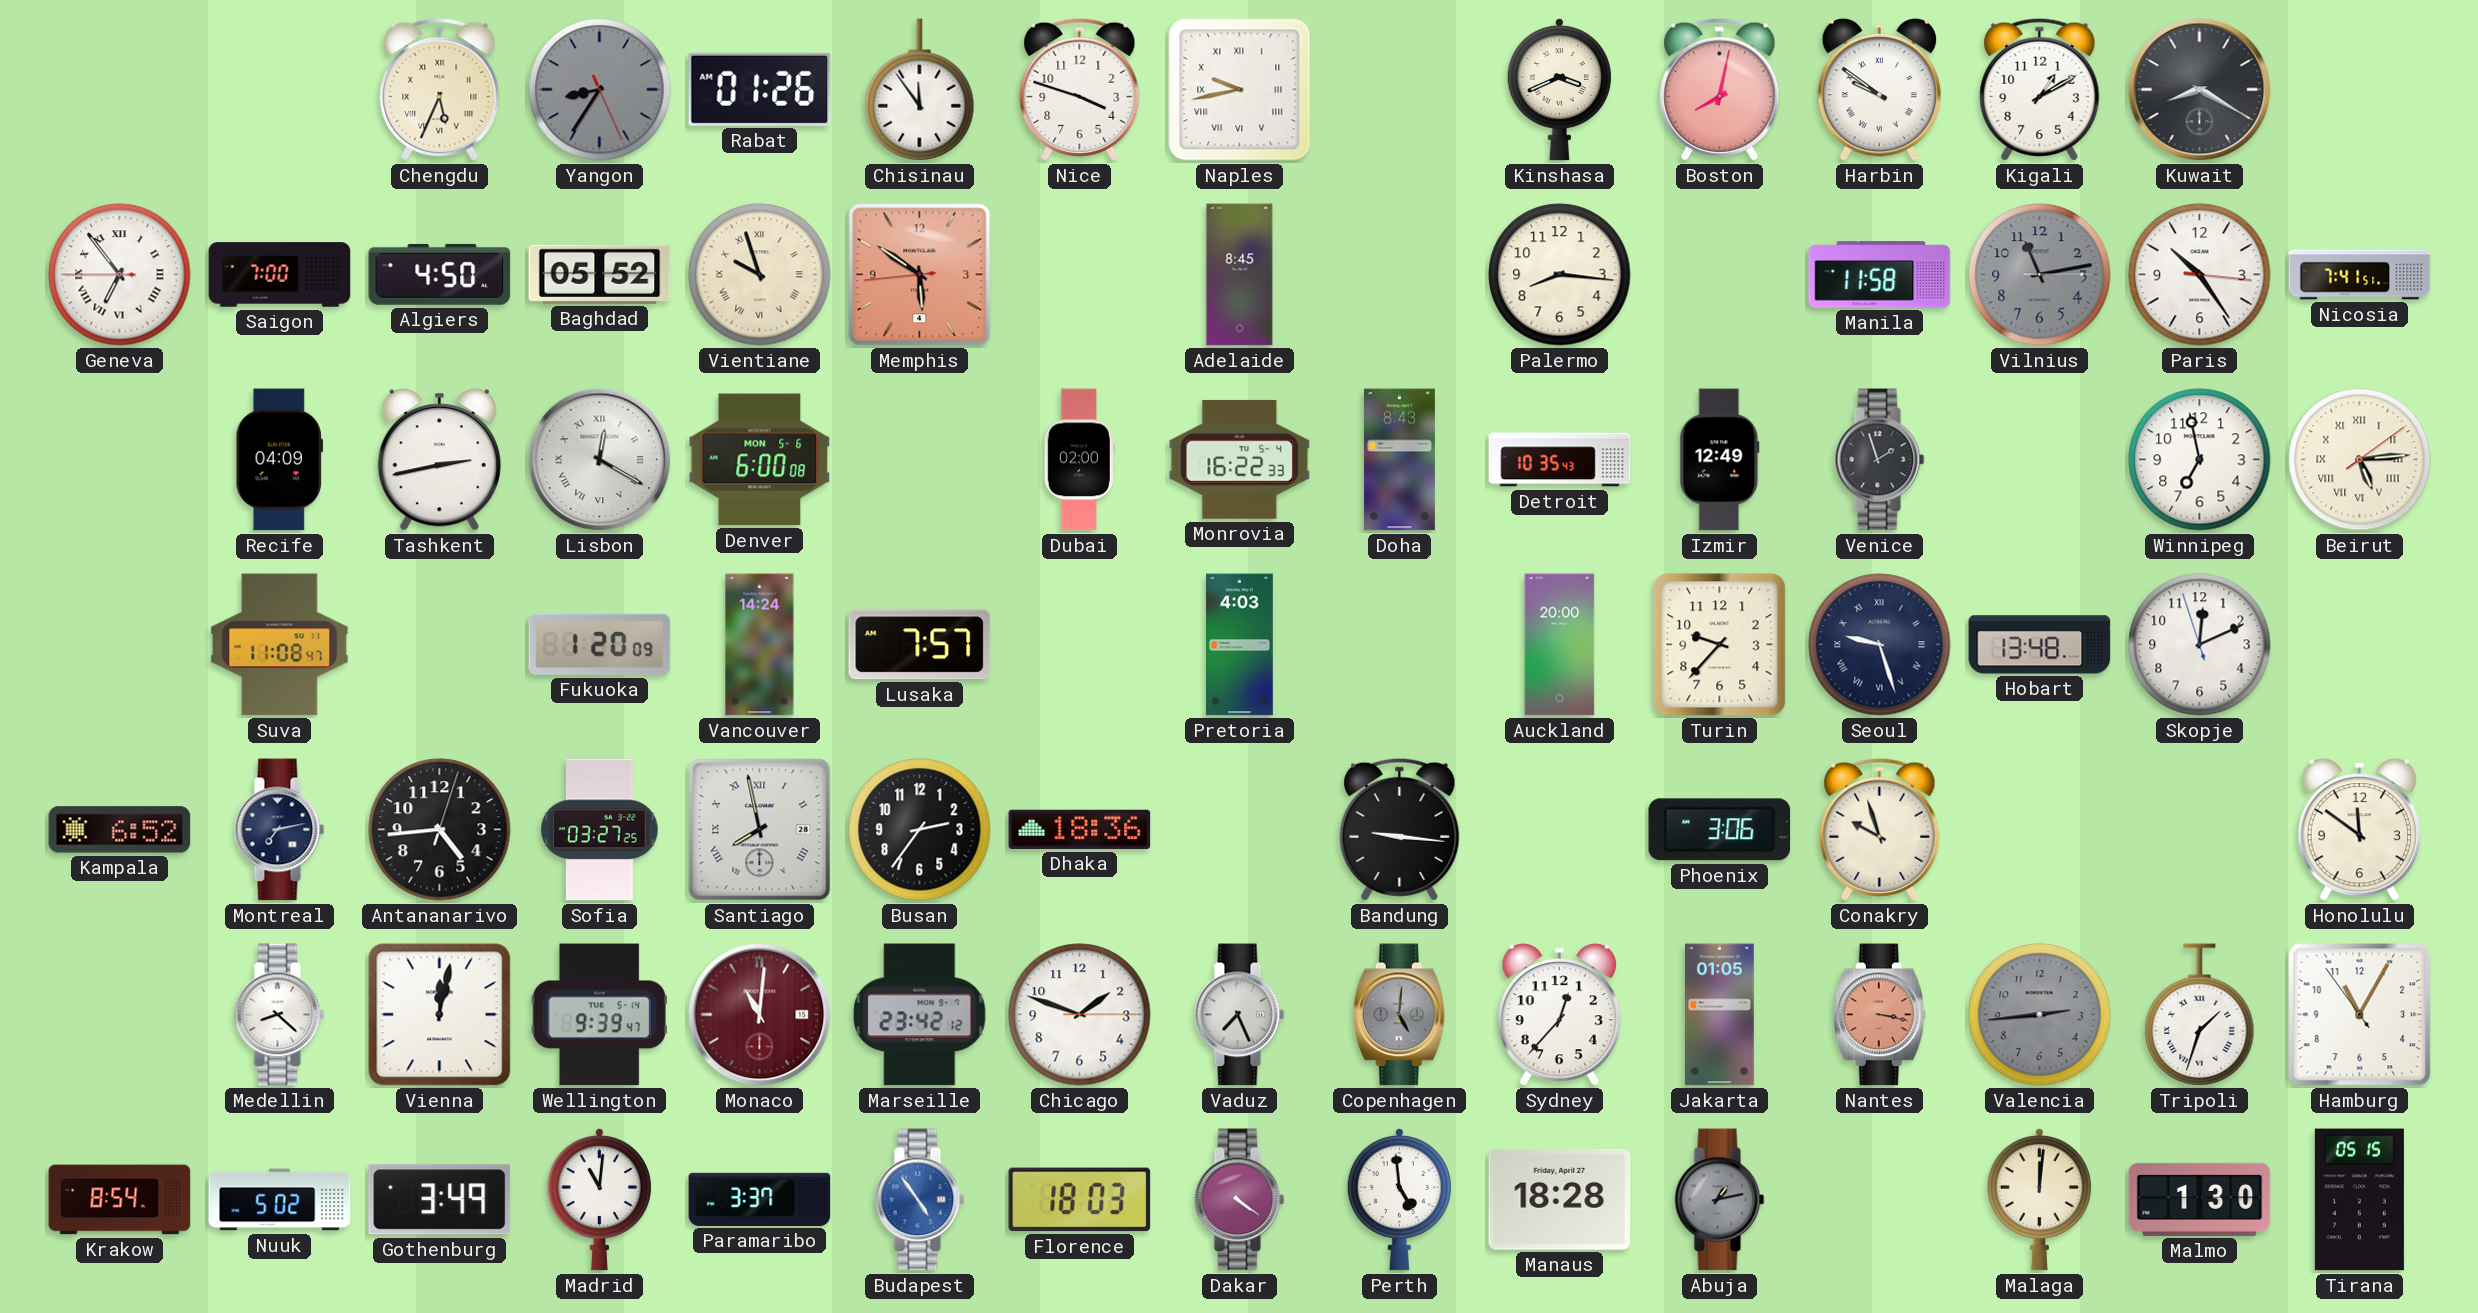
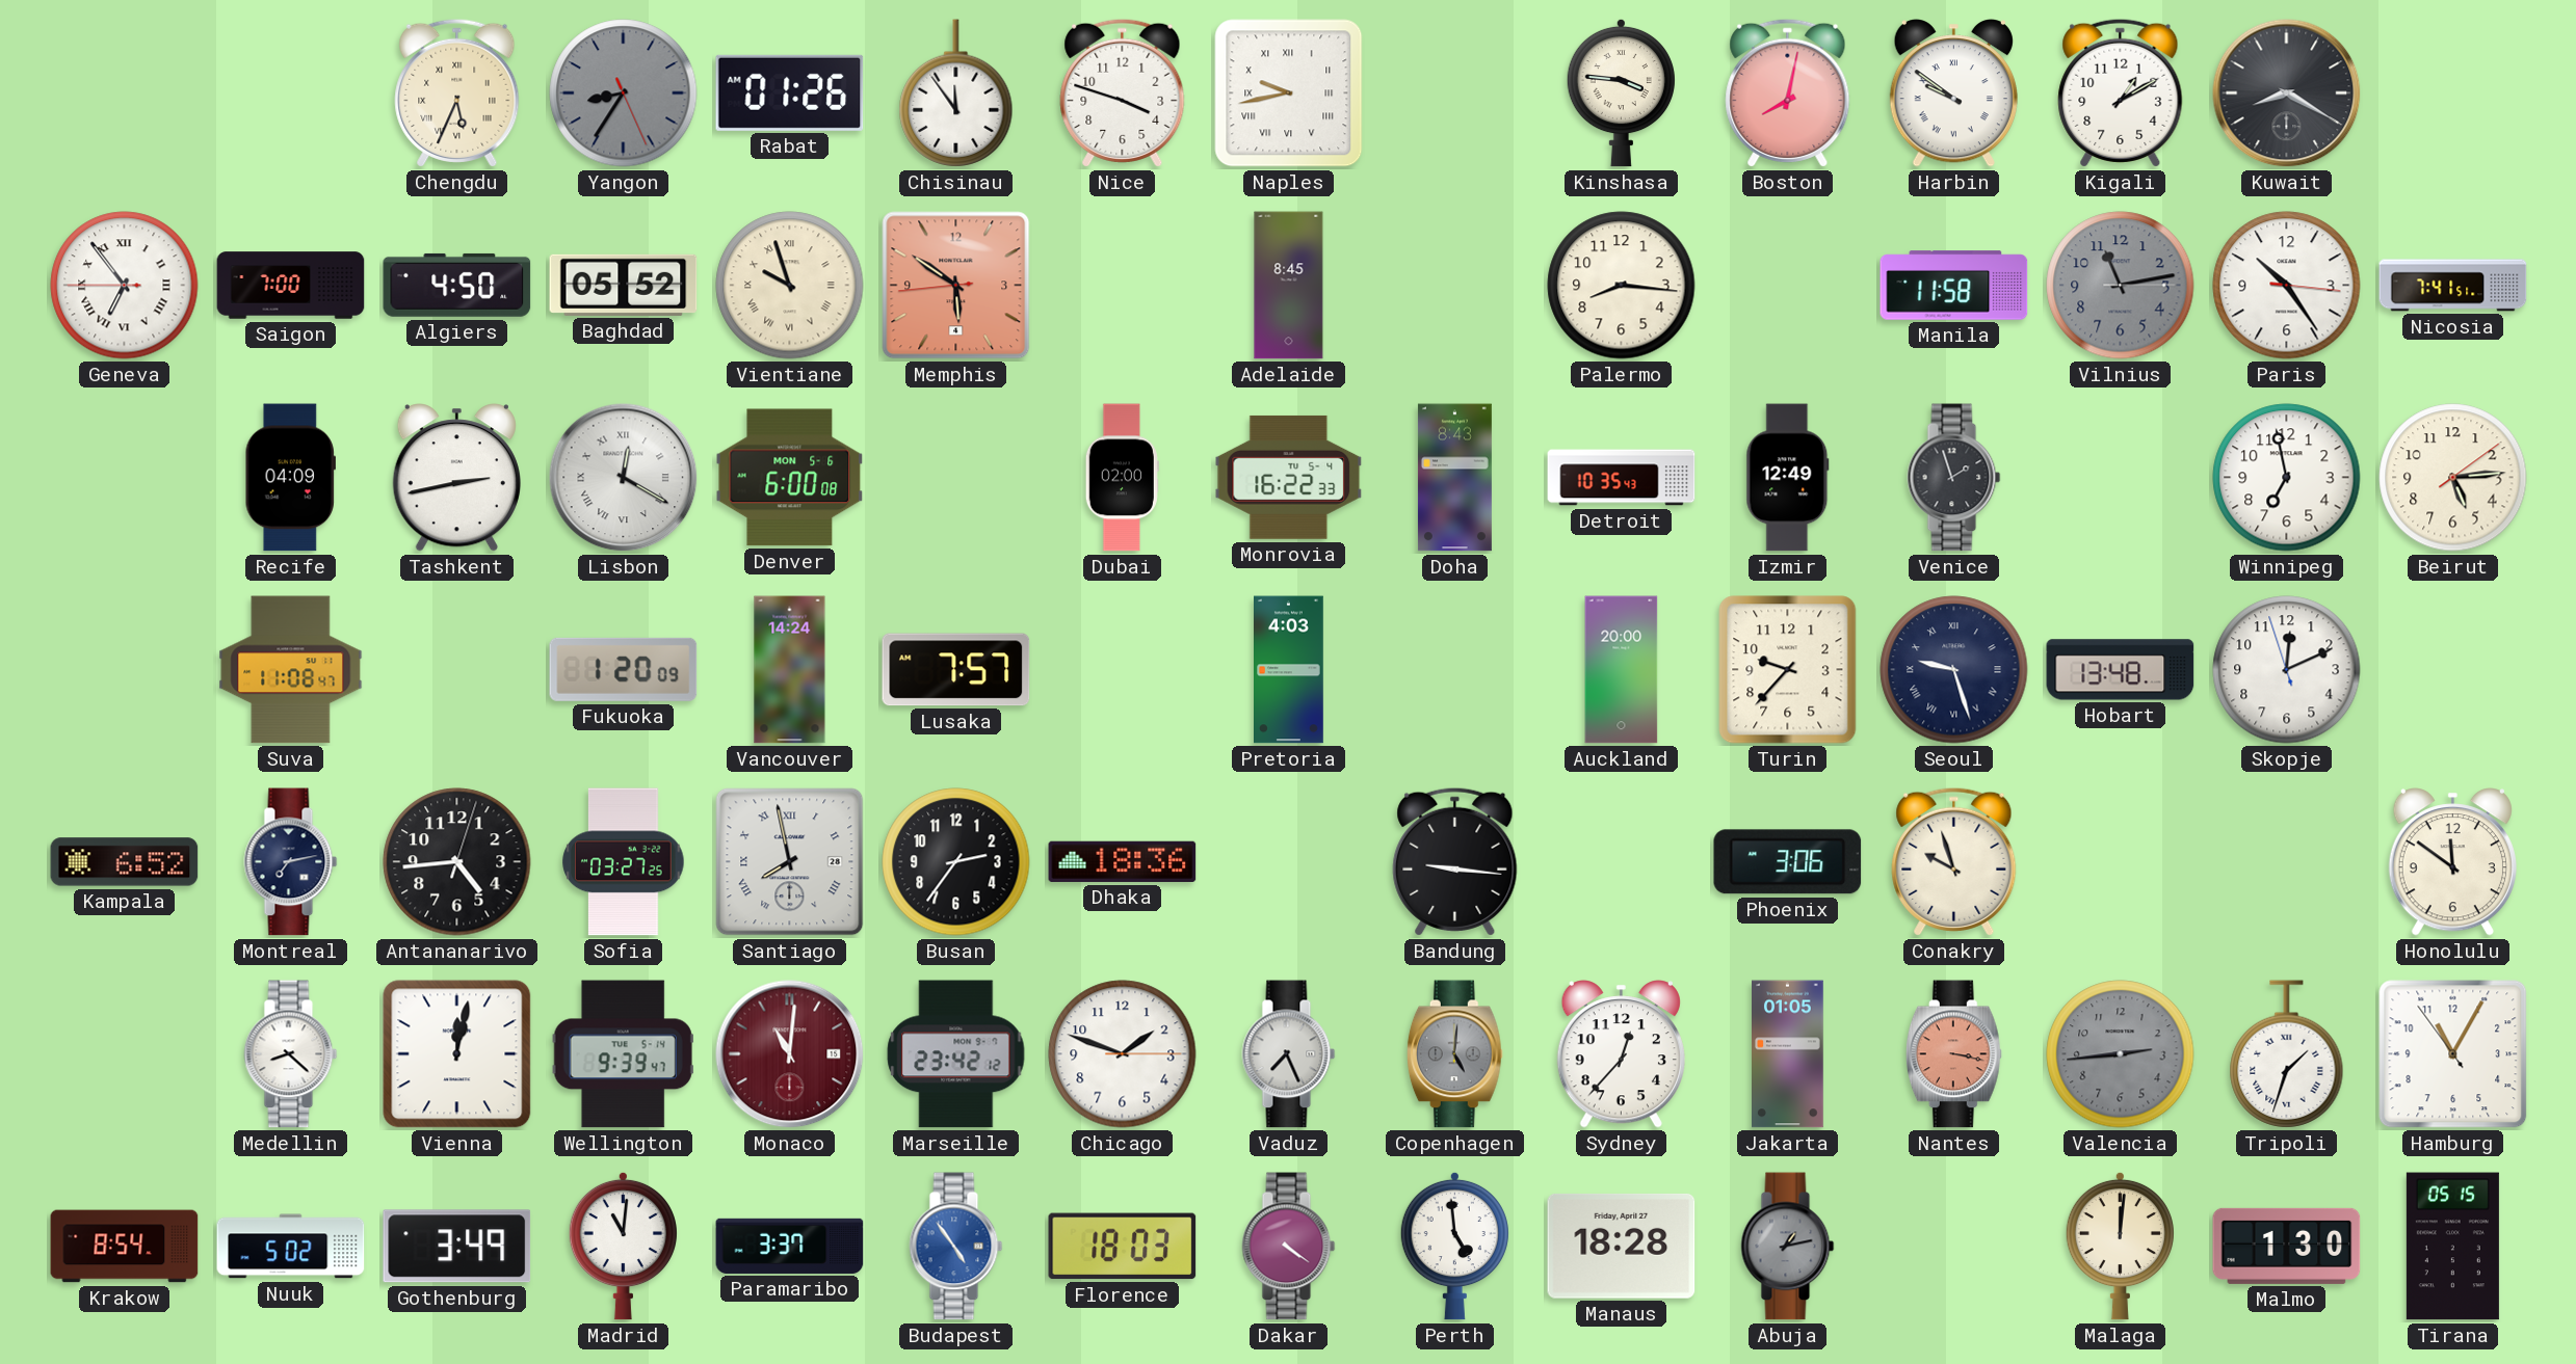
Kinshasa: 3:41 -> 3:46
Beirut numerals: Roman -> Arabic
